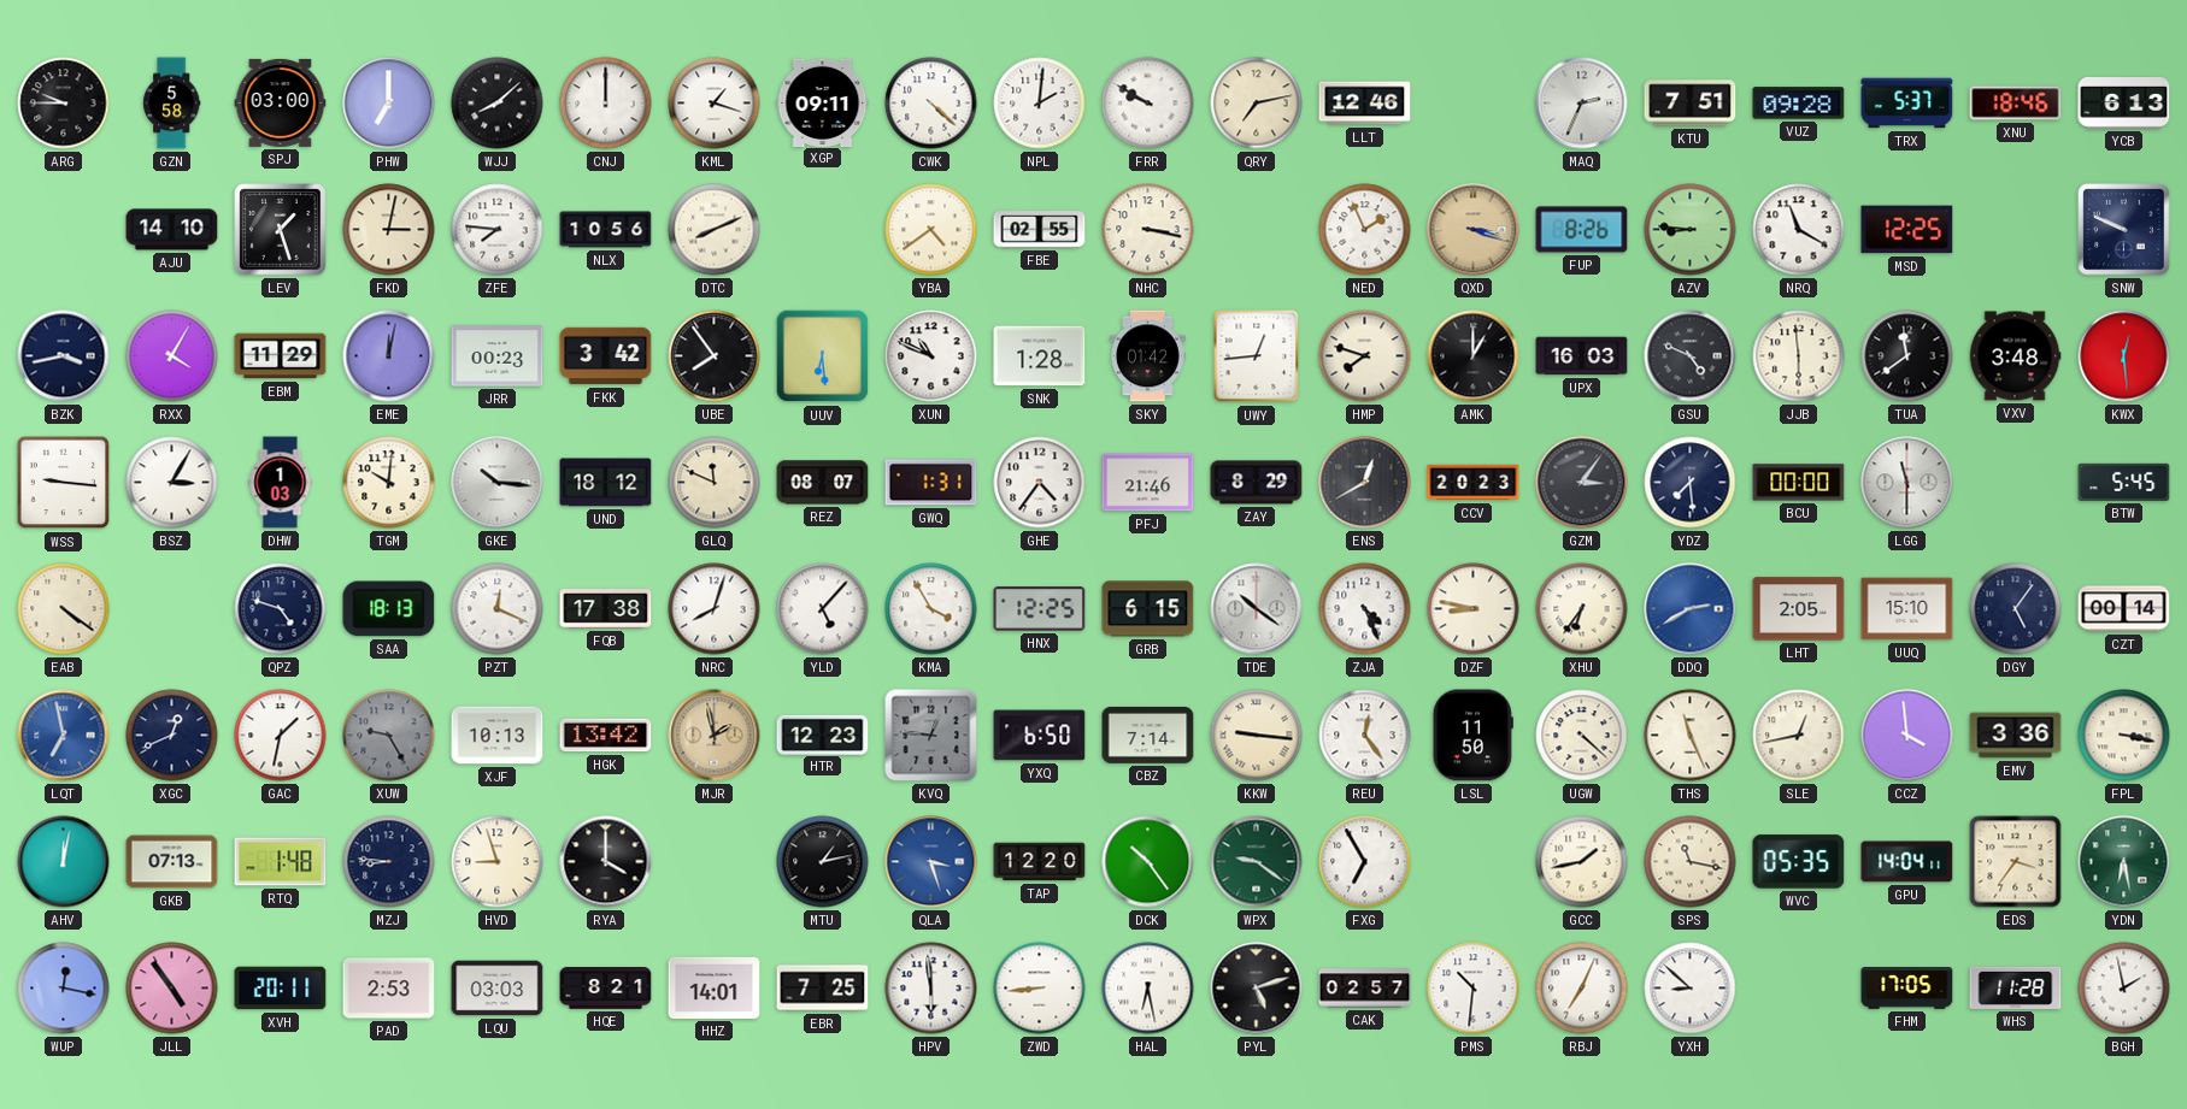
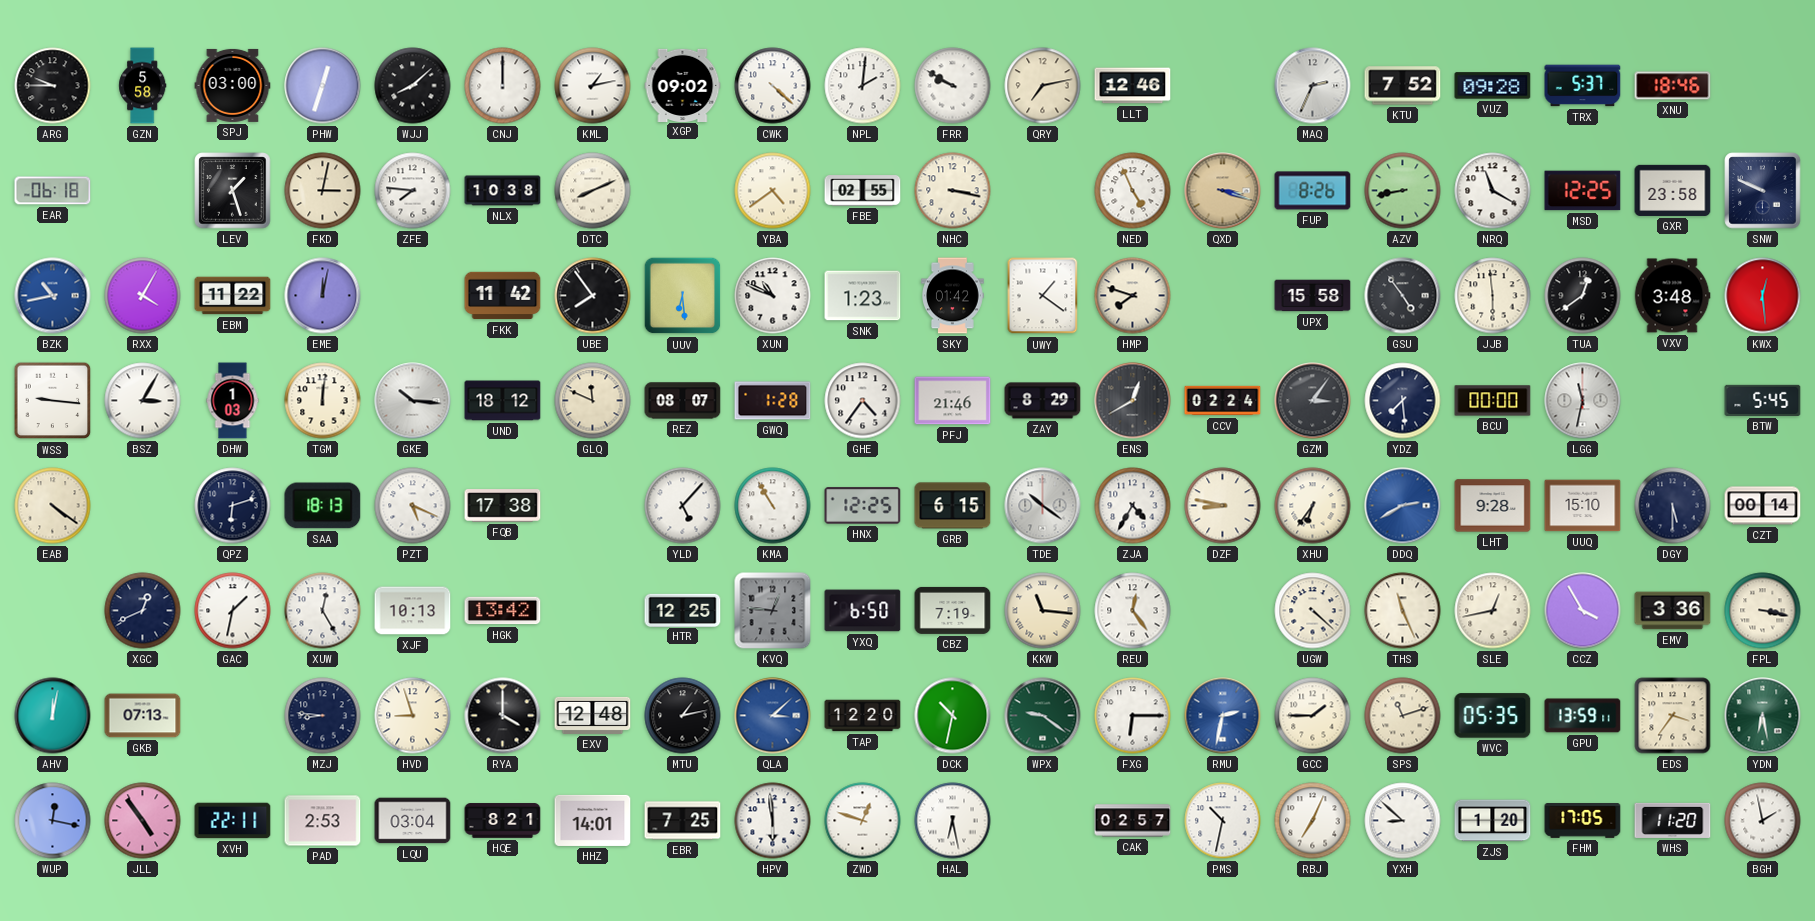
PHW: 7:00 -> 12:33
KML: 1:18 -> 1:13
XGP: 09:11 -> 09:02
KTU: 7:51 -> 7:52
YCB: 6:13 -> none
EAR: none -> 06:18
AJU: 14:10 -> none
NLX: 10:56 -> 10:38
NED: 1:56 -> 4:56
AZV: 8:46 -> 8:43
GXR: none -> 23:58
BZK: 3:43 -> 10:43
BZK dial: navy -> blue
EBM: 11:29 -> 11:22
JRR: 00:23 -> none
FKK: 3:42 -> 11:42
SNK: 1:28 -> 1:23
UWY: 12:44 -> 1:21
AMK: 1:00 -> none
UPX: 16:03 -> 15:58
GSU: 4:49 -> 4:54
TUA: 11:39 -> 12:39
TGM: 10:01 -> 12:01
GWQ: 1:31 -> 1:28
CCV: 20:23 -> 02:24
LGG: 11:30 -> 11:32
QPZ: 4:48 -> 6:12
PZT: 12:19 -> 5:19
NRC: 8:03 -> none
KMA: 3:55 -> 10:55
ZJA: 4:26 -> 4:35
LHT: 2:05 -> 9:28
DGY: 5:06 -> 5:30
LQT: 6:58 -> none
XUW: 9:25 -> 12:25
XUW dial: grey -> white
MJR: 1:58 -> none
HTR: 12:23 -> 12:25
CBZ: 7:14 -> 7:19
KKW: 9:16 -> 11:16
LSL: 11:50 -> none
CCZ: 3:59 -> 3:55
RTQ: 1:48 -> none
EXV: none -> 12:48
QLA: 3:27 -> 3:08
DCK: 10:24 -> 10:32
FXG: 6:55 -> 6:15
RMU: none -> 2:32
GCC: 1:43 -> 1:45
SPS: 11:17 -> 11:12
GPU: 14:04 -> 13:59
XVH: 20:11 -> 22:11
LQU: 03:03 -> 03:04
ZWD: 8:44 -> 12:48
PYL: 5:12 -> none
PMS: 10:31 -> 10:32
ZJS: none -> 1:20
WHS: 11:28 -> 11:20
